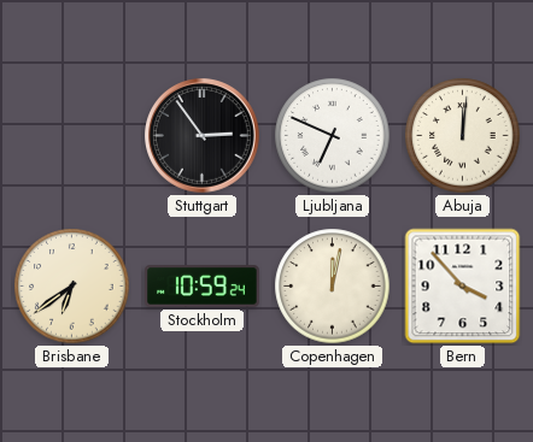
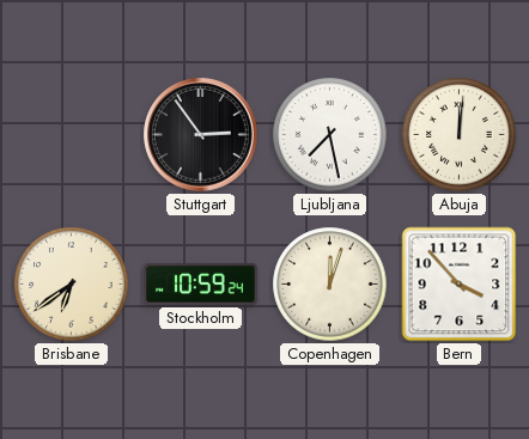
Ljubljana: 6:49 -> 7:28
Copenhagen: 12:02 -> 12:03
